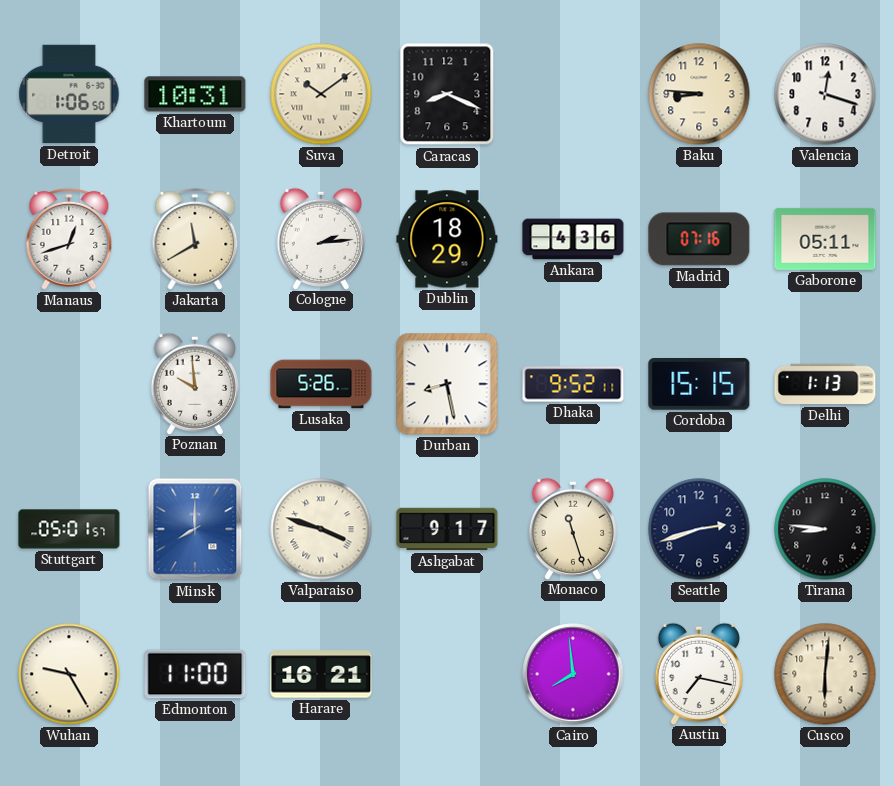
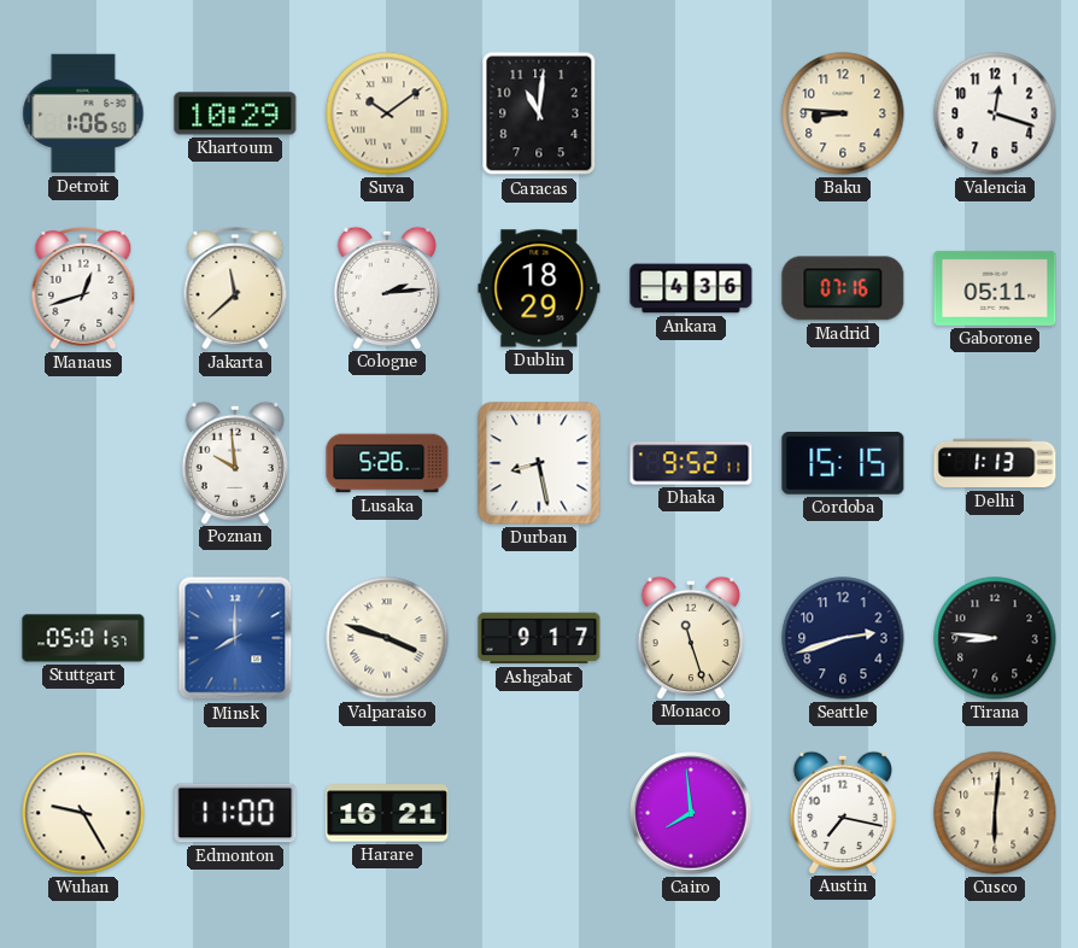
Khartoum: 10:31 -> 10:29
Caracas: 8:19 -> 11:01
Jakarta: 11:40 -> 11:38
